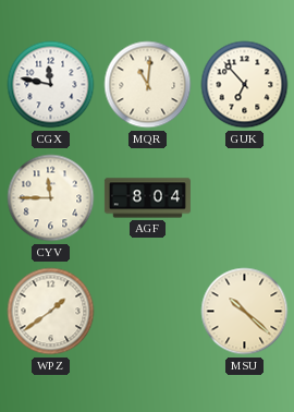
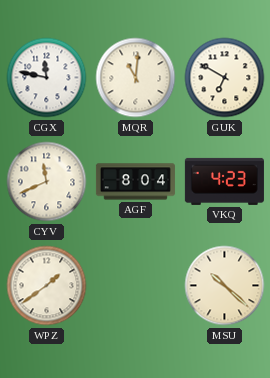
GUK: 6:53 -> 6:50
CYV: 11:45 -> 11:41
VKQ: none -> 4:23
